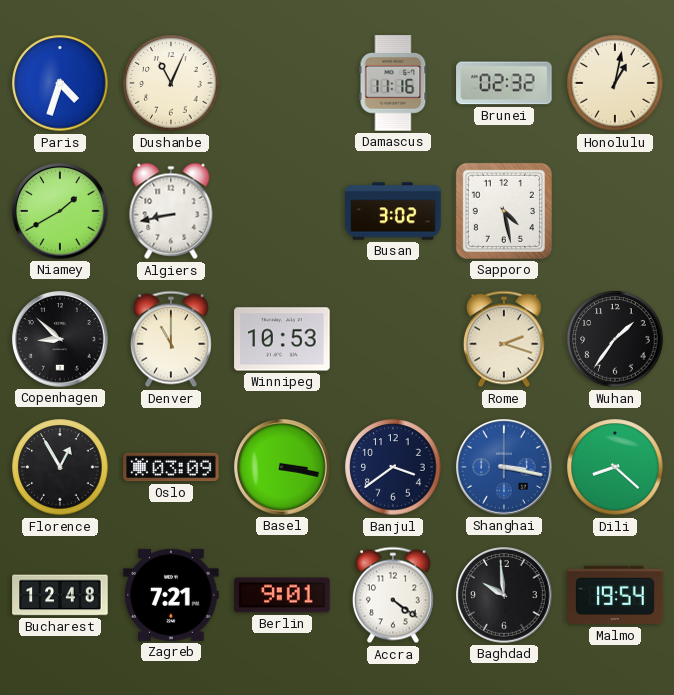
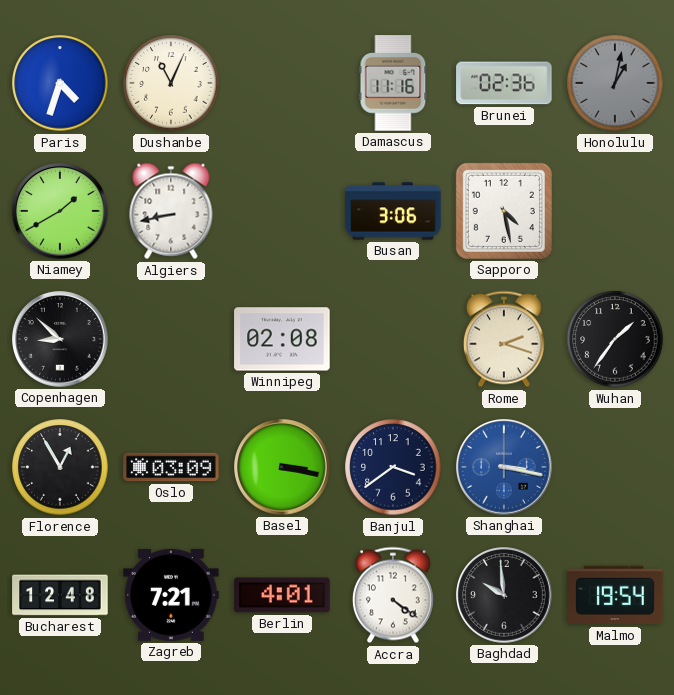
Brunei: 02:32 -> 02:36
Honolulu dial: cream -> grey
Busan: 3:02 -> 3:06
Denver: 11:00 -> none
Winnipeg: 10:53 -> 02:08
Dili: 8:22 -> none
Berlin: 9:01 -> 4:01
